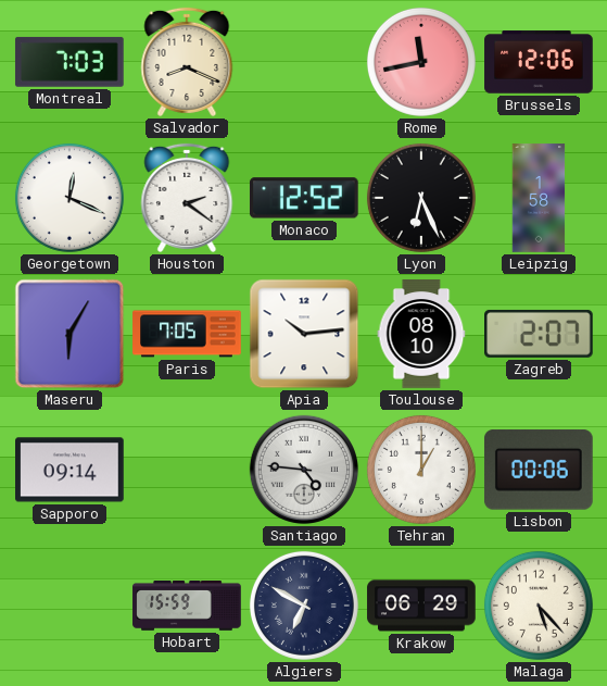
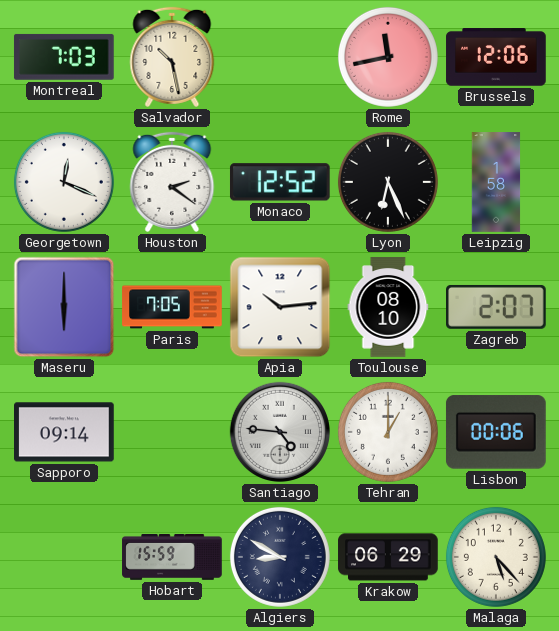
Salvador: 8:19 -> 10:28
Maseru: 6:05 -> 6:00
Algiers: 6:50 -> 8:50
